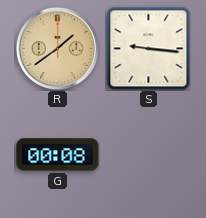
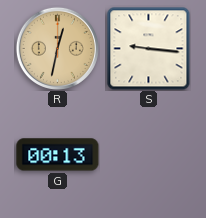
R: 1:39 -> 12:32
G: 00:08 -> 00:13
